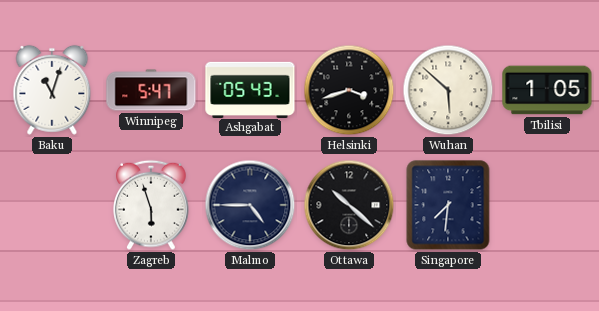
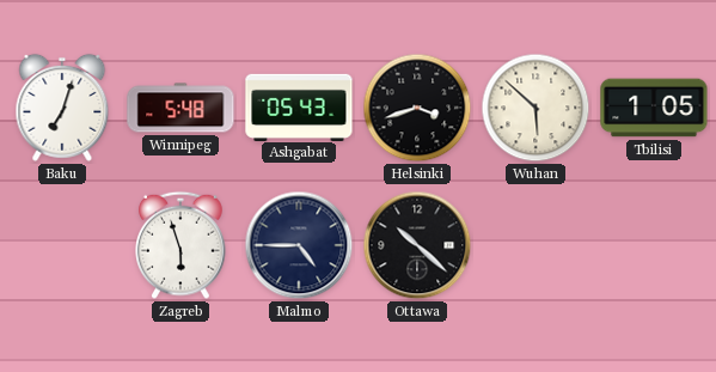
Baku: 11:03 -> 7:03
Winnipeg: 5:47 -> 5:48
Singapore: 7:31 -> none
